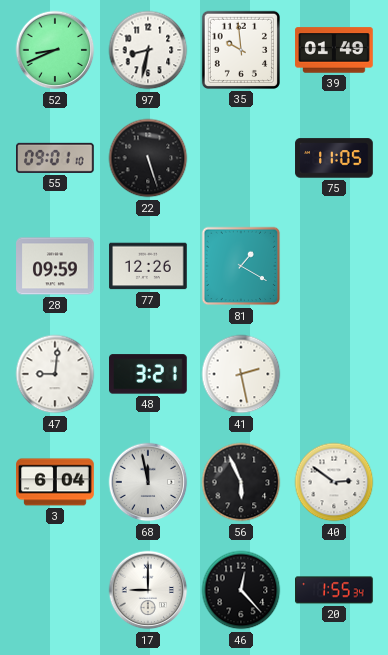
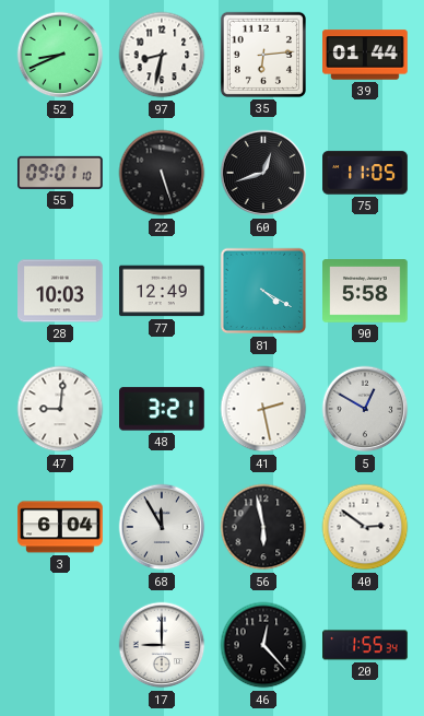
35: 9:59 -> 6:14
39: 01:49 -> 01:44
60: none -> 12:42
28: 09:59 -> 10:03
77: 12:26 -> 12:49
81: 1:20 -> 4:20
90: none -> 5:58
5: none -> 12:50
68: 11:58 -> 11:55
56: 5:56 -> 5:58
